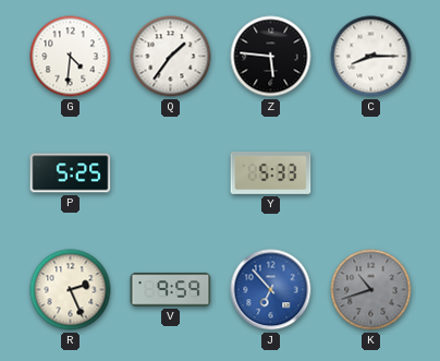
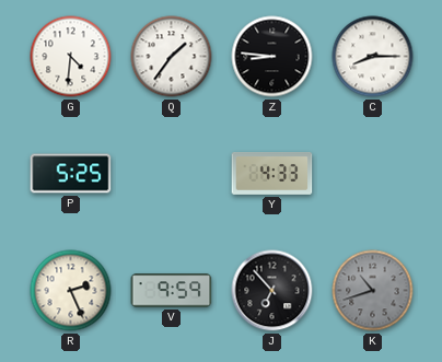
Z: 5:46 -> 8:46
Y: 5:33 -> 4:33
J dial: blue -> black
